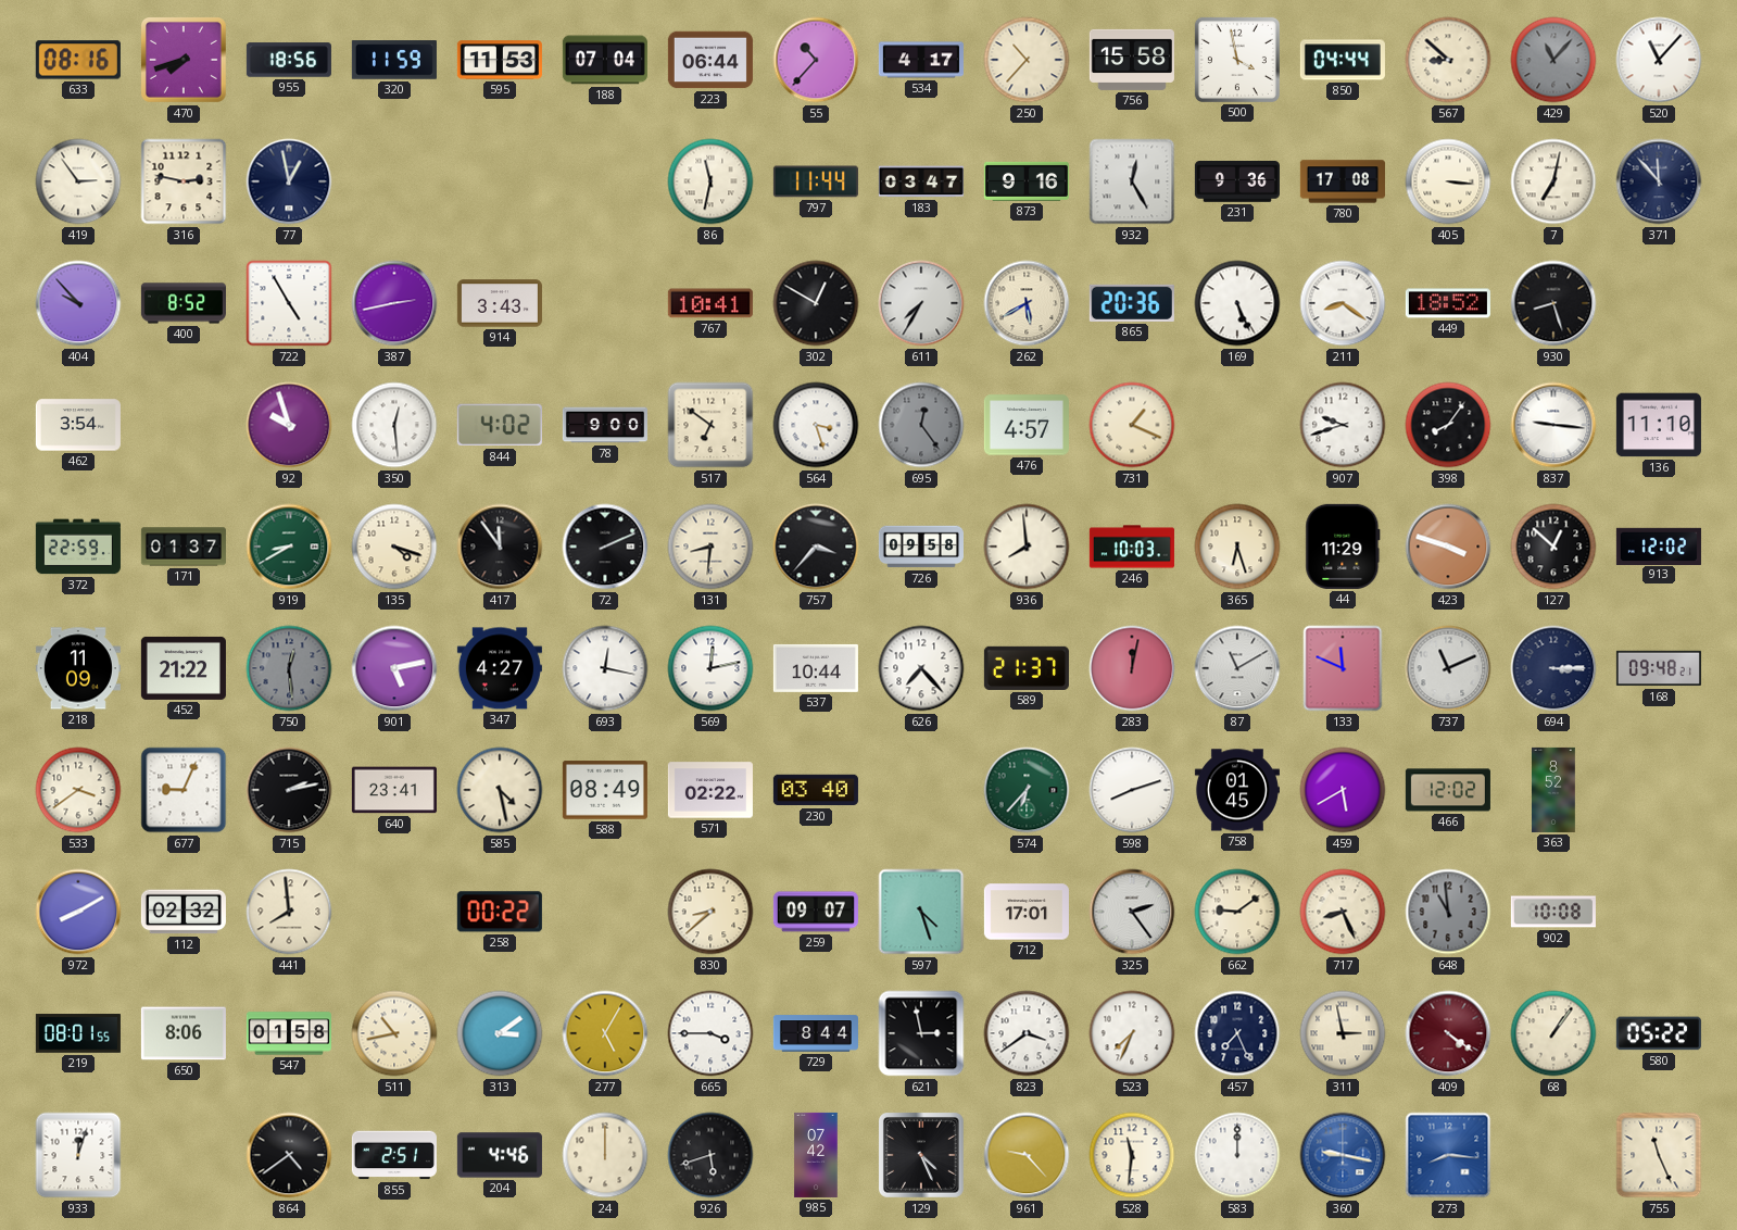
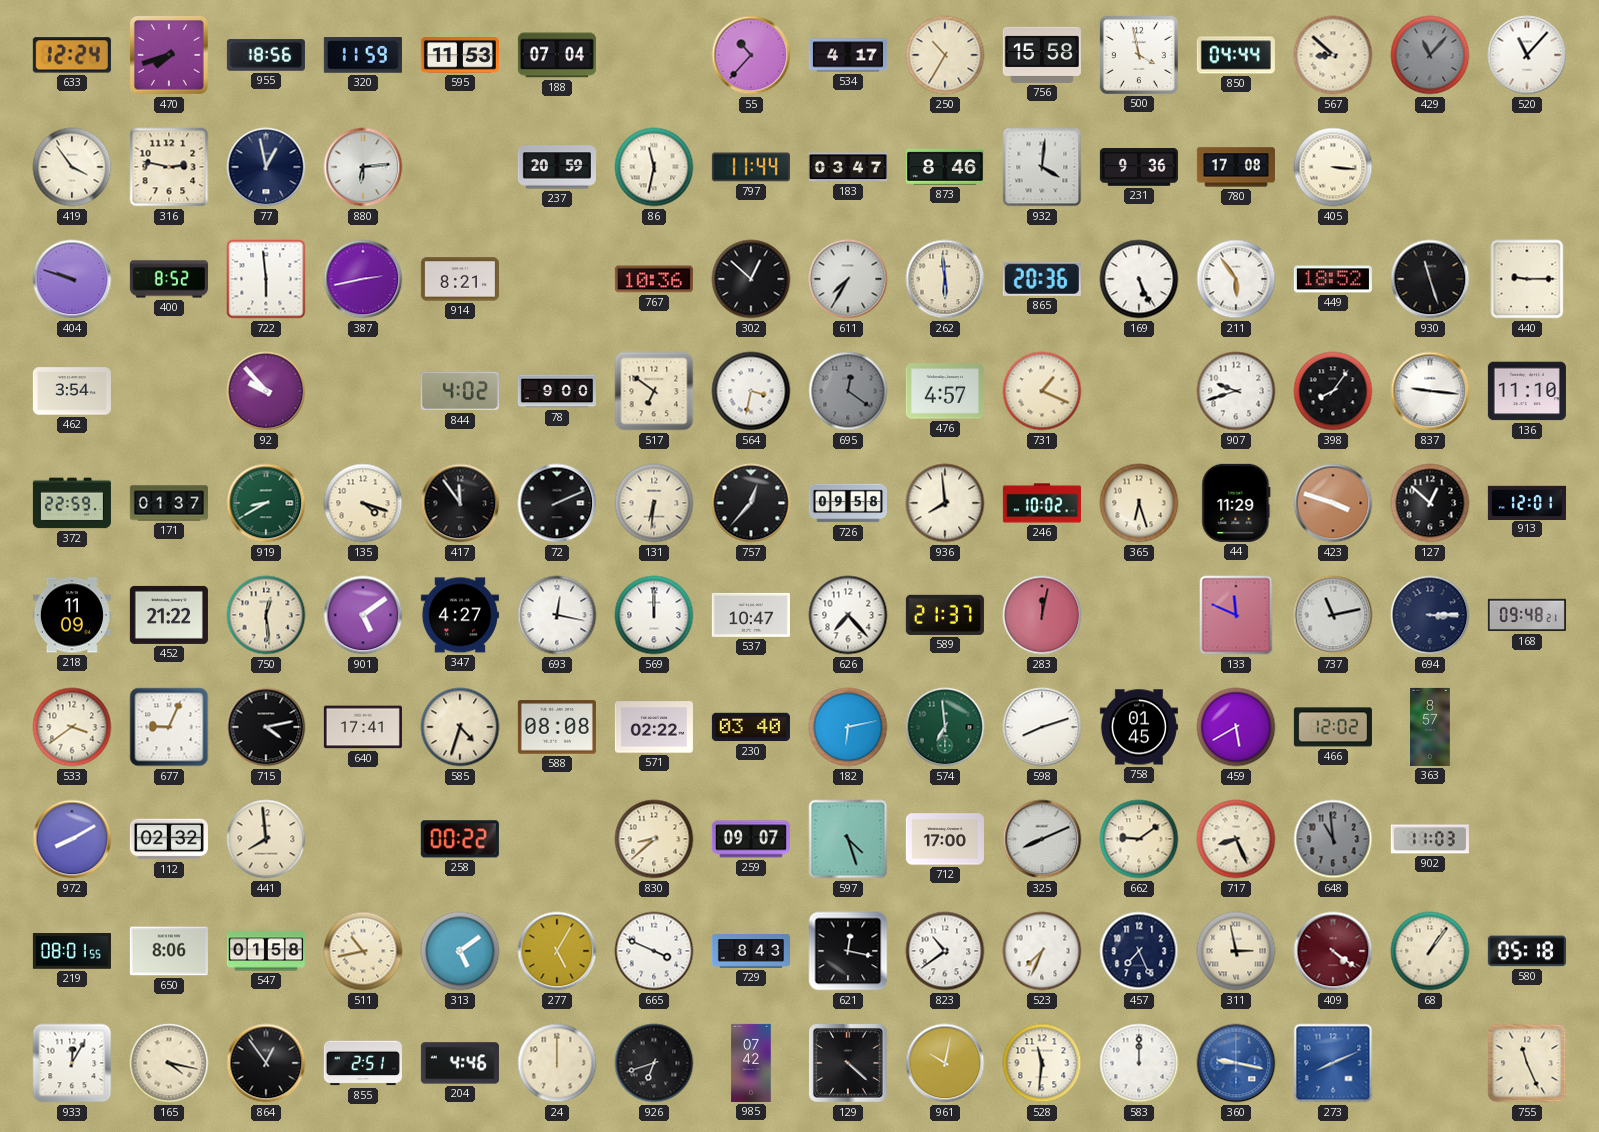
633: 08:16 -> 12:24
223: 06:44 -> none
250: 10:37 -> 10:35
419: 2:54 -> 3:54
880: none -> 6:14
237: none -> 20:59
873: 9:16 -> 8:46
932: 12:25 -> 4:01
7: 7:02 -> none
371: 11:53 -> none
404: 9:53 -> 9:48
722: 4:55 -> 5:59
914: 3:43 -> 8:21
767: 10:41 -> 10:36
302: 12:50 -> 12:52
262: 5:40 -> 5:59
211: 8:21 -> 5:54
930: 8:27 -> 11:27
440: none -> 9:15
92: 9:57 -> 9:53
350: 12:29 -> none
564: 3:27 -> 3:32
695: 12:24 -> 12:21
131: 8:31 -> 6:31
757: 3:37 -> 12:37
246: 10:03 -> 10:02
913: 12:02 -> 12:01
750 dial: grey -> cream
901: 5:13 -> 5:09
569: 12:13 -> 12:00
537: 10:44 -> 10:47
87: 11:10 -> none
737: 11:11 -> 11:13
715: 2:13 -> 4:13
640: 23:41 -> 17:41
585: 4:28 -> 4:33
588: 08:49 -> 08:08
182: none -> 6:13
574: 6:37 -> 6:59
363: 8:52 -> 8:57
712: 17:01 -> 17:00
325: 2:24 -> 8:11
902: 10:08 -> 11:03
313: 3:09 -> 5:09
665: 3:45 -> 3:49
729: 8:44 -> 8:43
621: 2:58 -> 12:17
823: 3:39 -> 10:39
580: 05:22 -> 05:18
933: 12:03 -> 12:05
165: none -> 4:17
864: 4:39 -> 12:54
926: 5:42 -> 6:42
129: 4:26 -> 4:22
961: 9:23 -> 10:02
273: 8:16 -> 8:11
